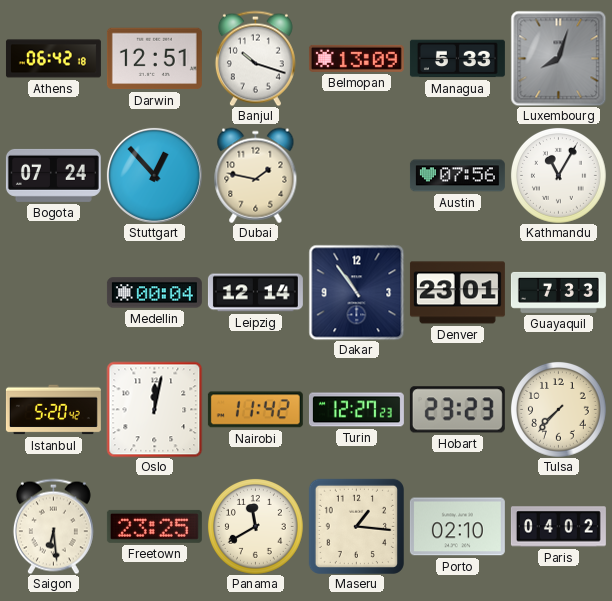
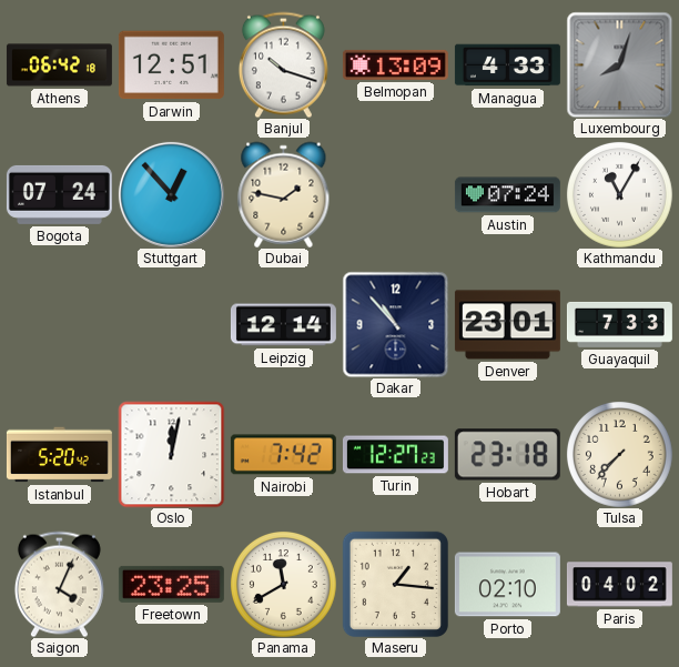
Managua: 5:33 -> 4:33
Austin: 07:56 -> 07:24
Medellin: 00:04 -> none
Dakar: 10:54 -> 10:53
Nairobi: 11:42 -> 7:42
Hobart: 23:23 -> 23:18
Saigon: 6:29 -> 4:04
